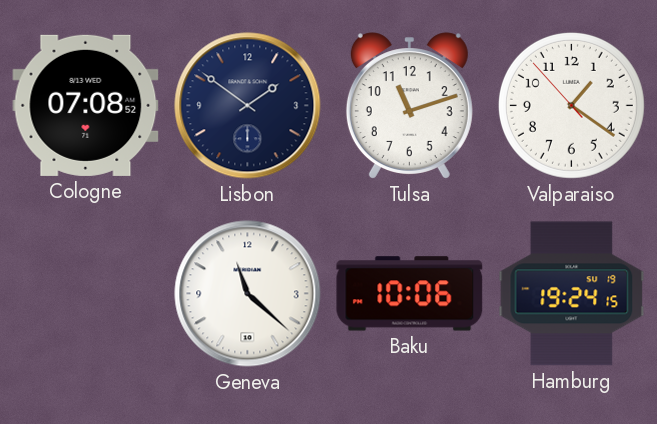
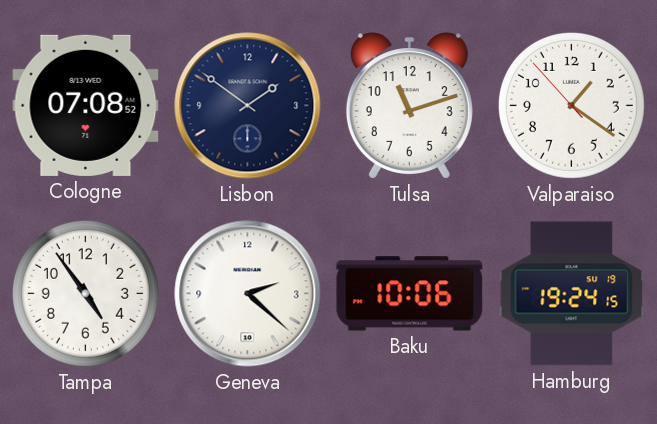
Tampa: none -> 4:54
Geneva: 11:22 -> 2:22
